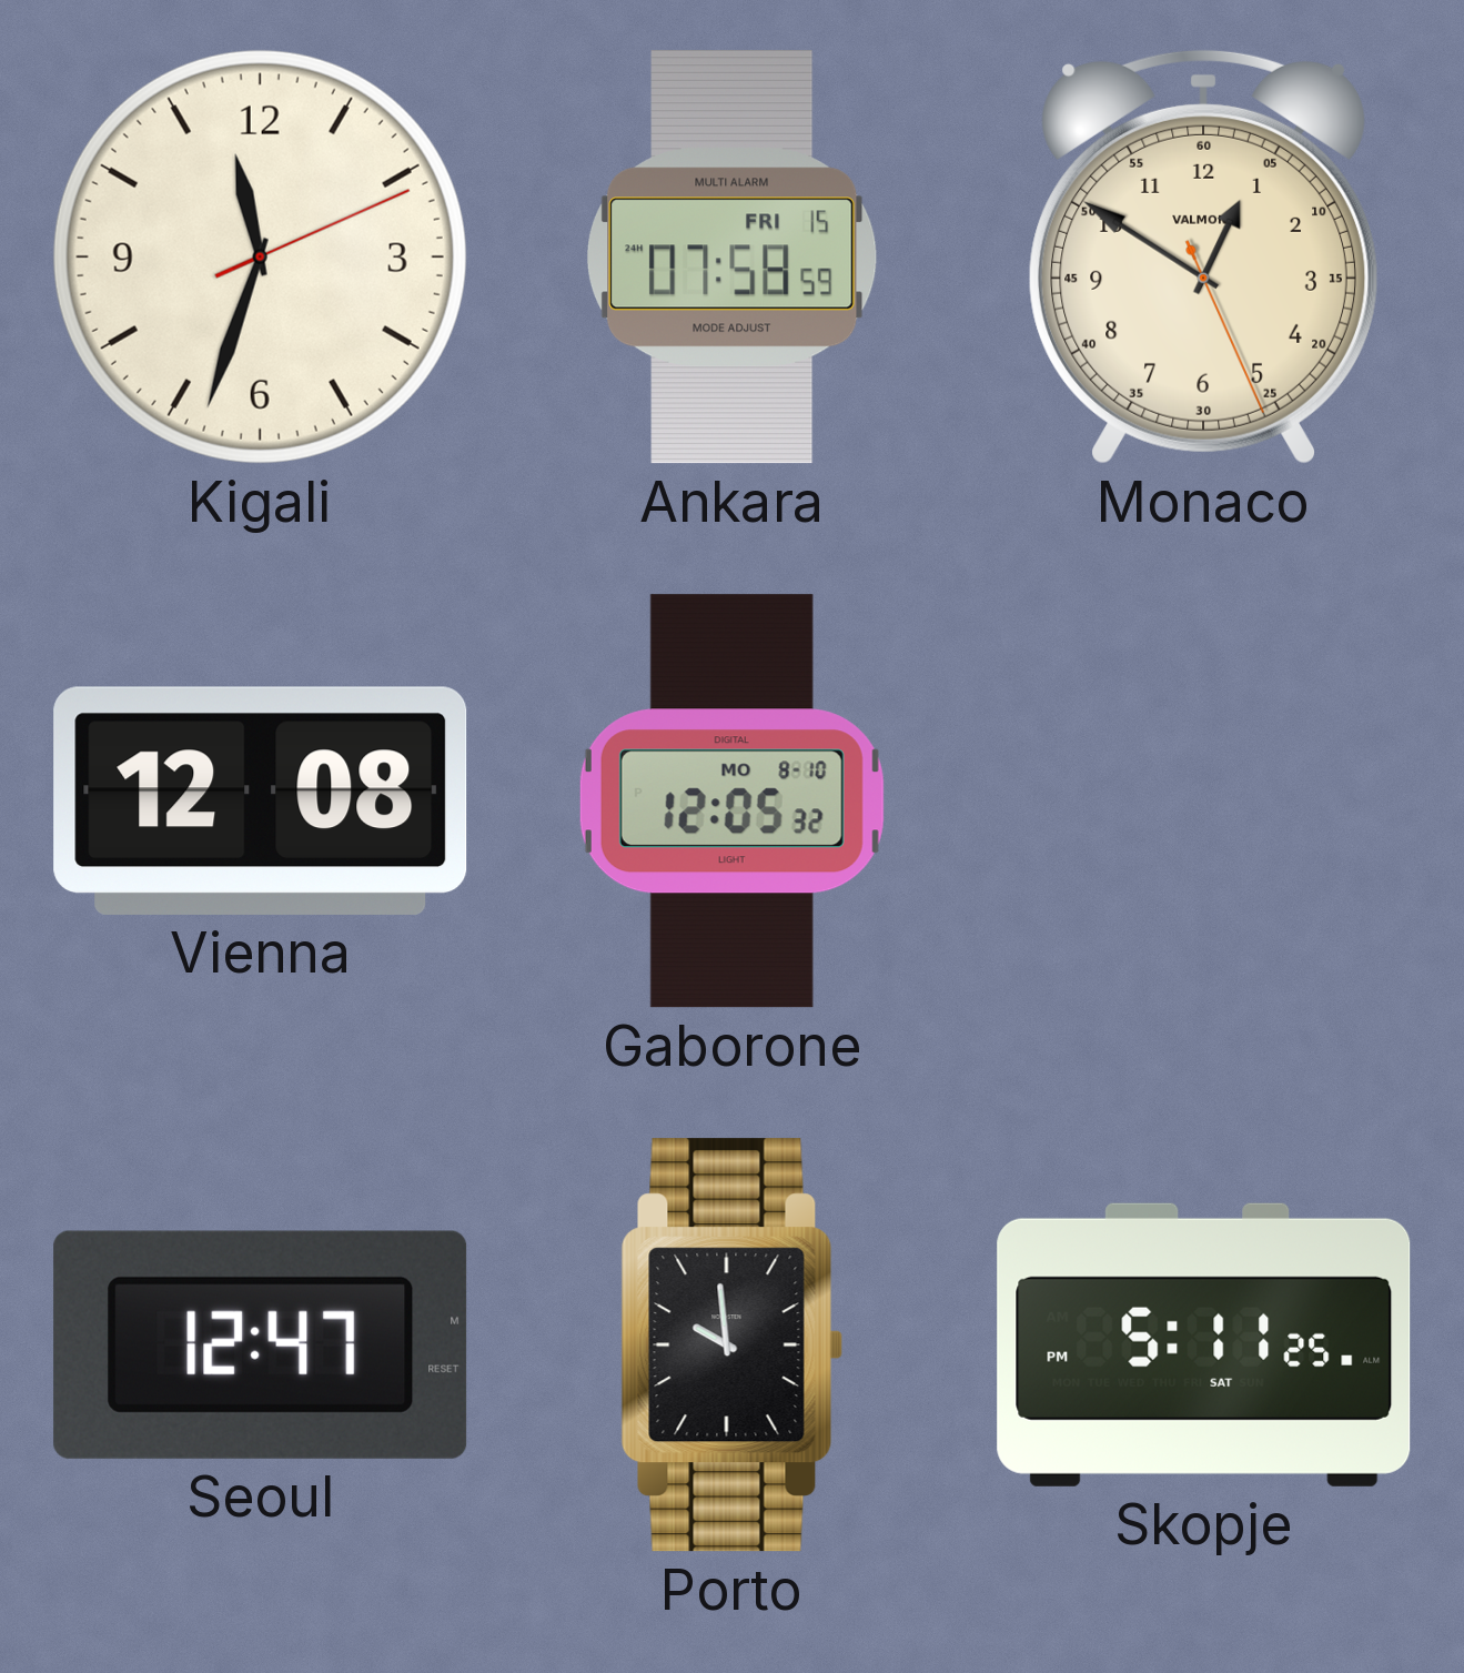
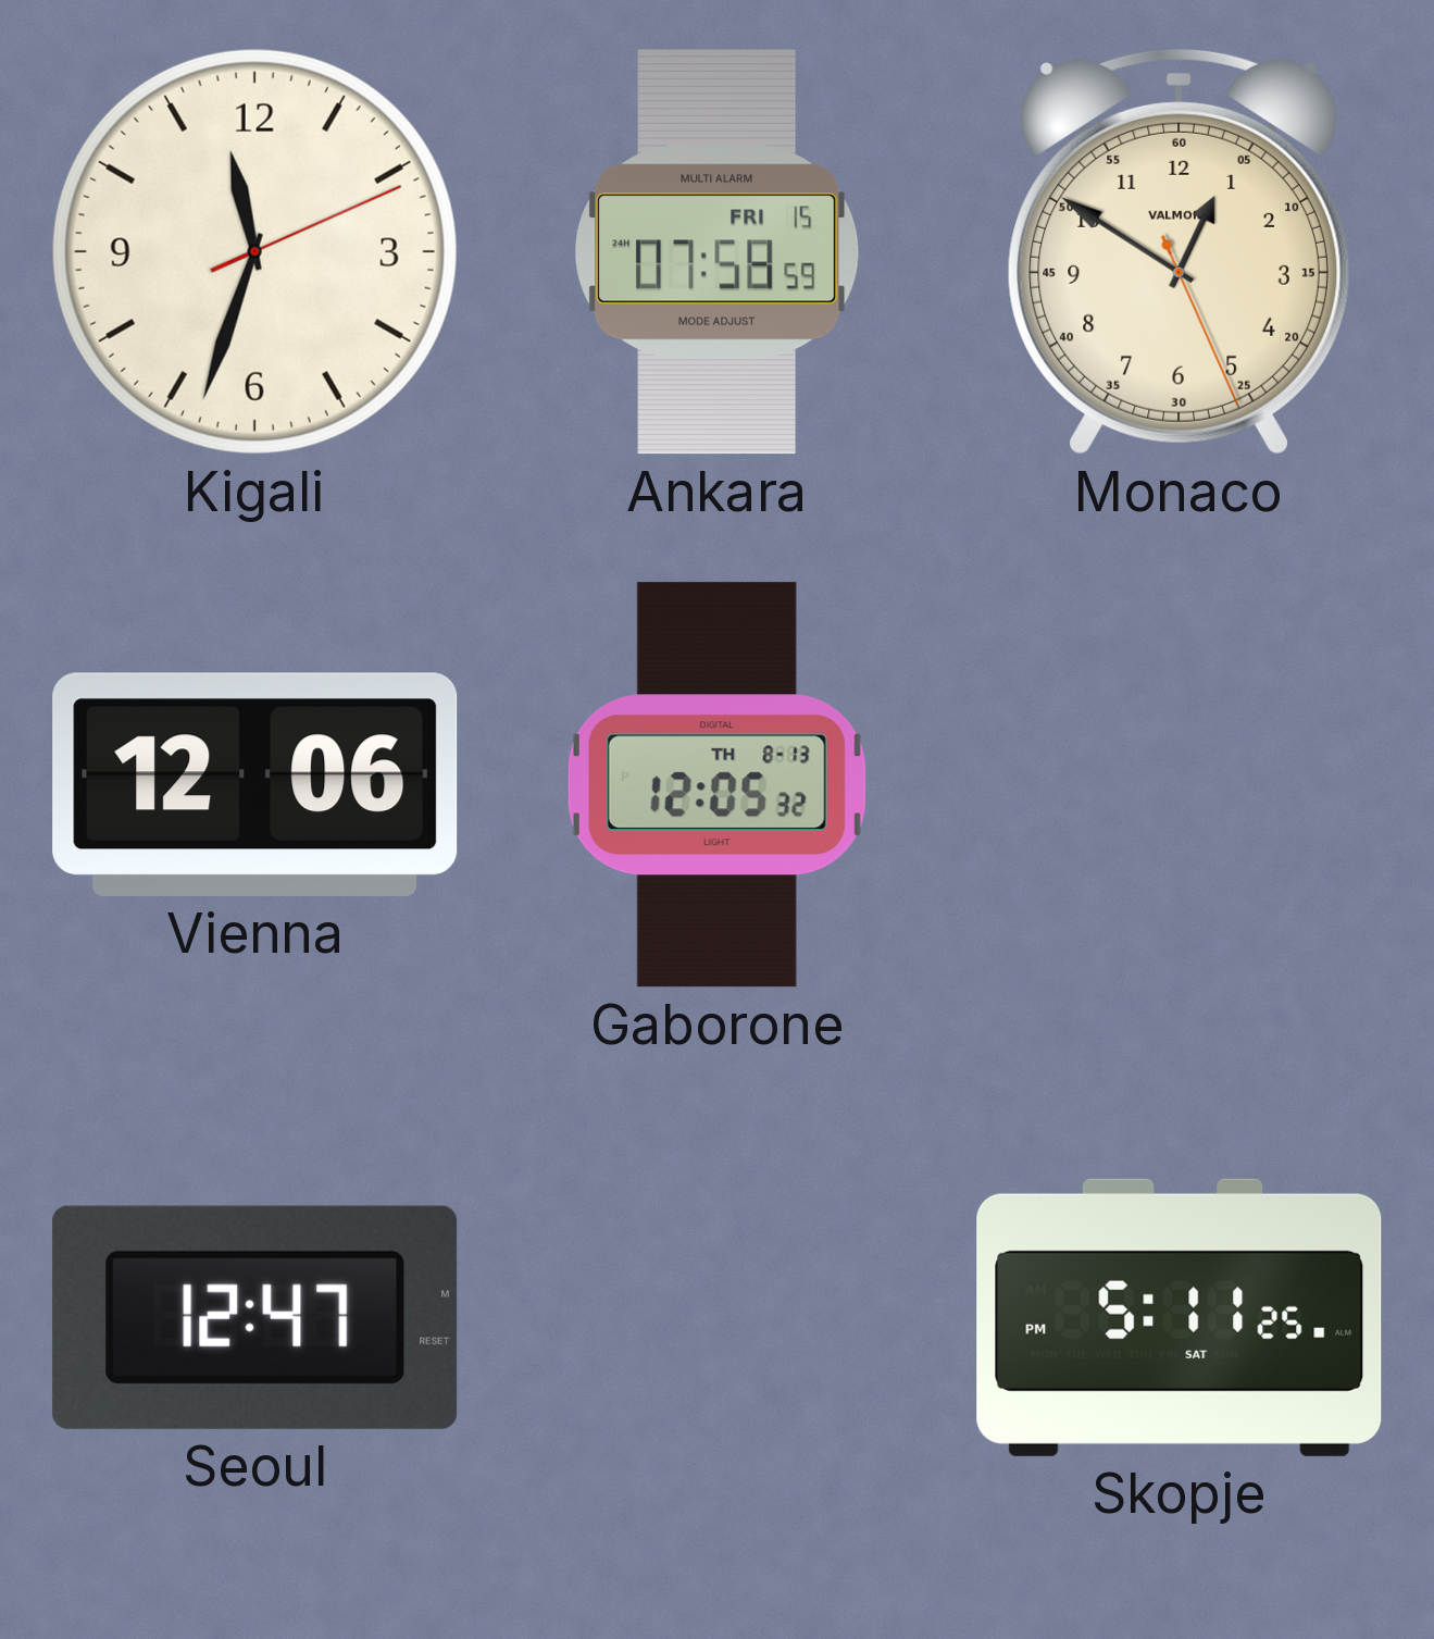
Vienna: 12:08 -> 12:06
Gaborone date: MO 8-10 -> TH 8-13
Porto: 9:59 -> none
